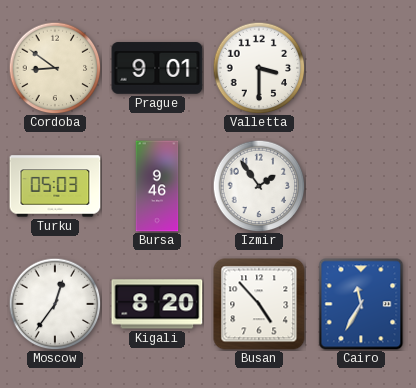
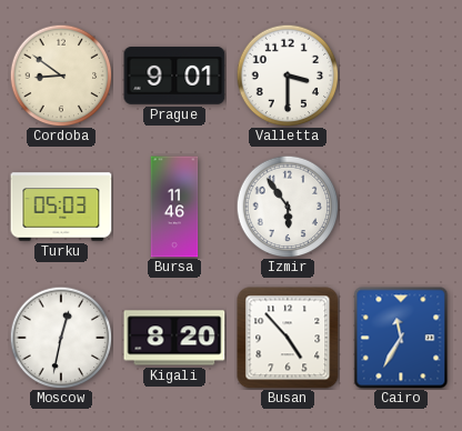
Bursa: 9:46 -> 11:46
Izmir: 1:54 -> 5:54
Moscow: 12:36 -> 12:32
